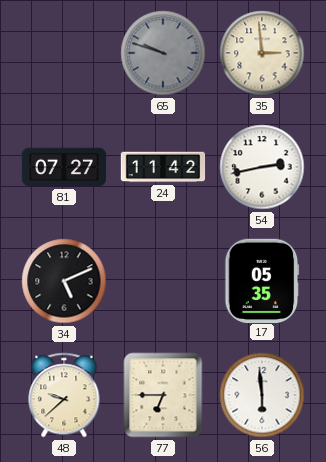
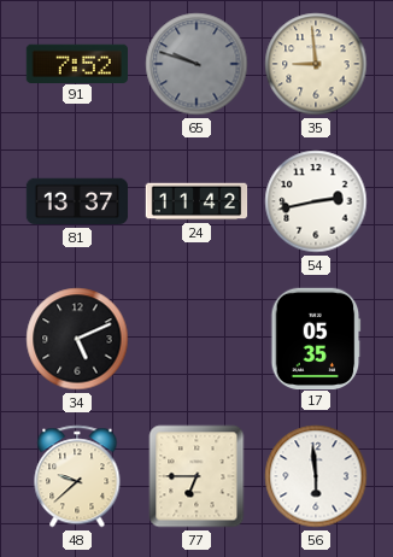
91: none -> 7:52
35: 2:59 -> 8:59
81: 07:27 -> 13:37
